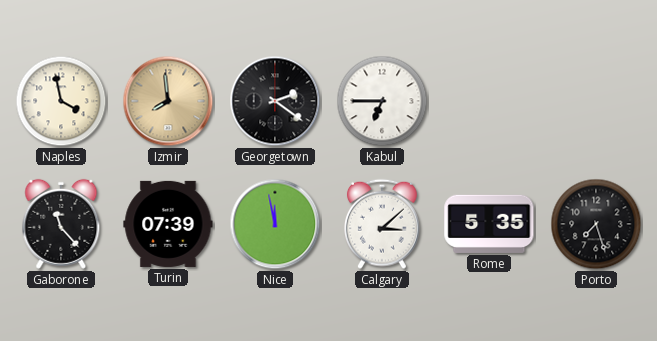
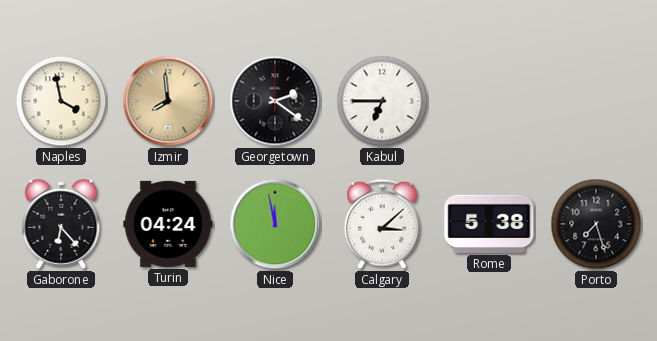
Gaborone: 11:23 -> 6:23
Turin: 07:39 -> 04:24
Rome: 5:35 -> 5:38
